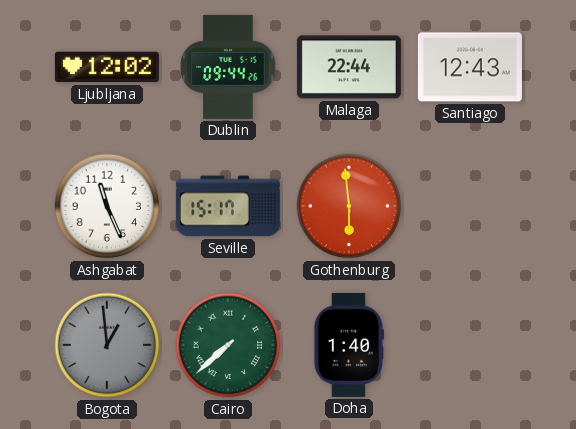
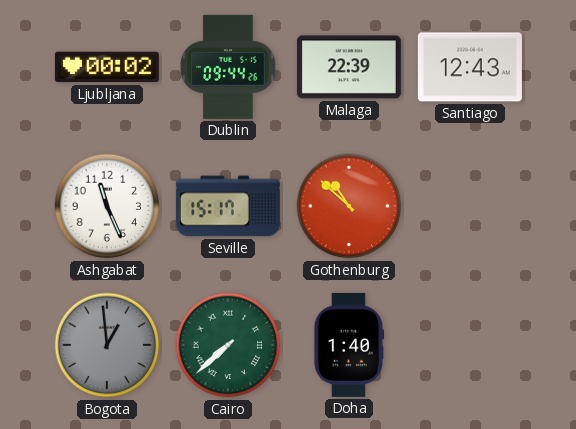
Ljubljana: 12:02 -> 00:02
Malaga: 22:44 -> 22:39
Gothenburg: 5:59 -> 10:52
